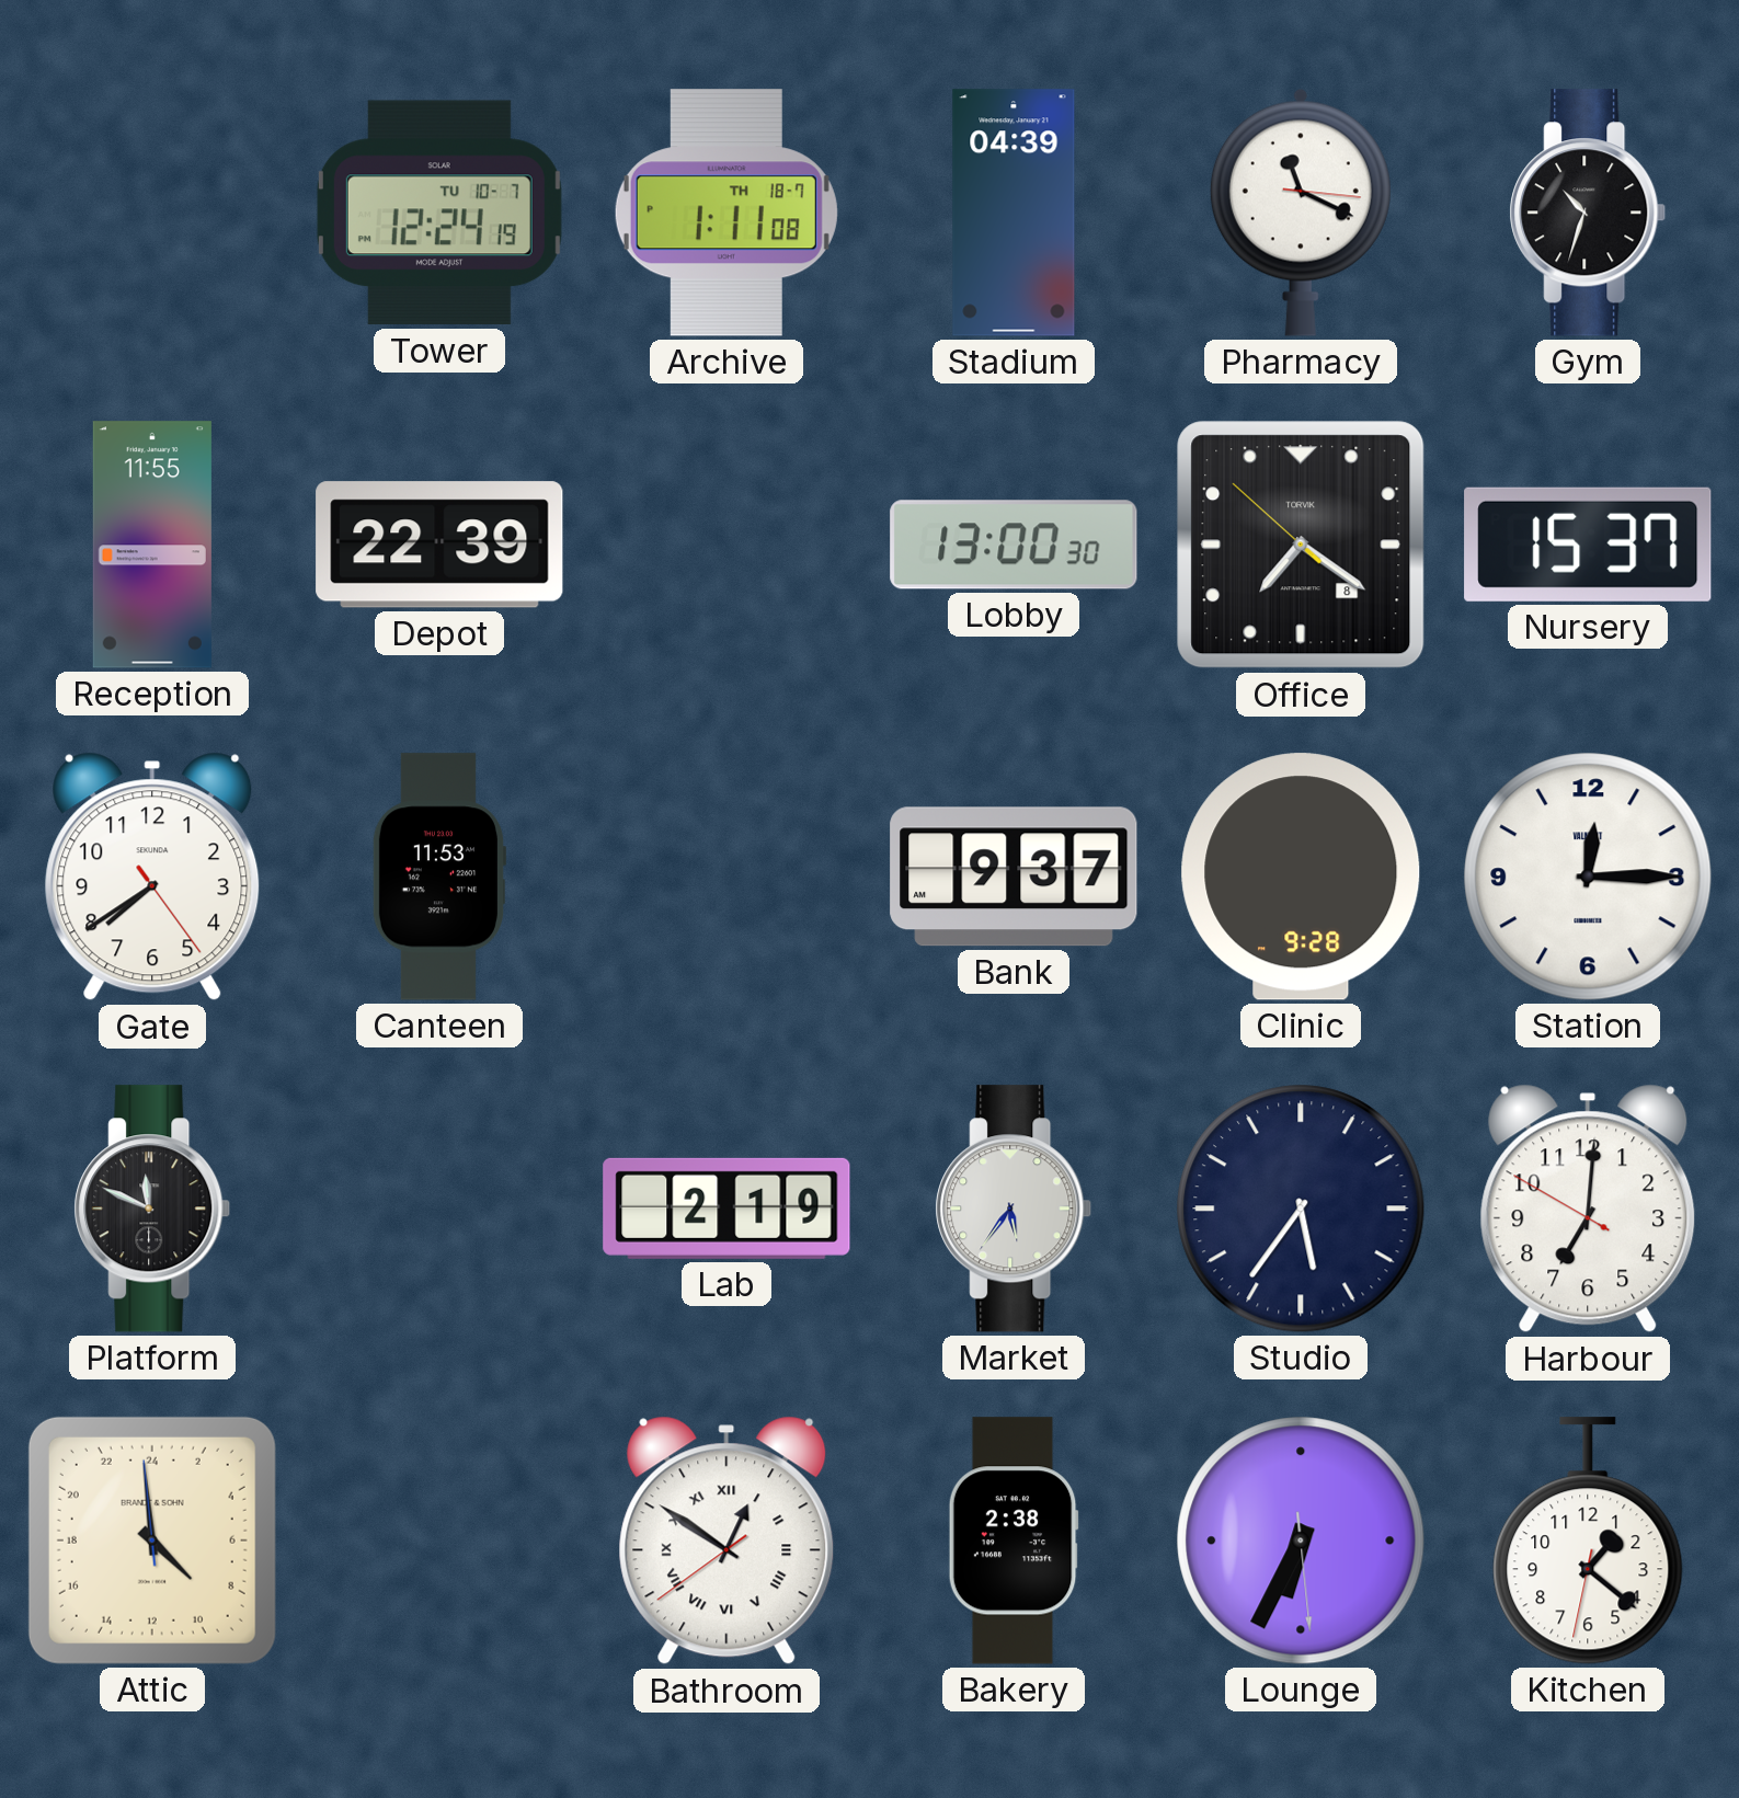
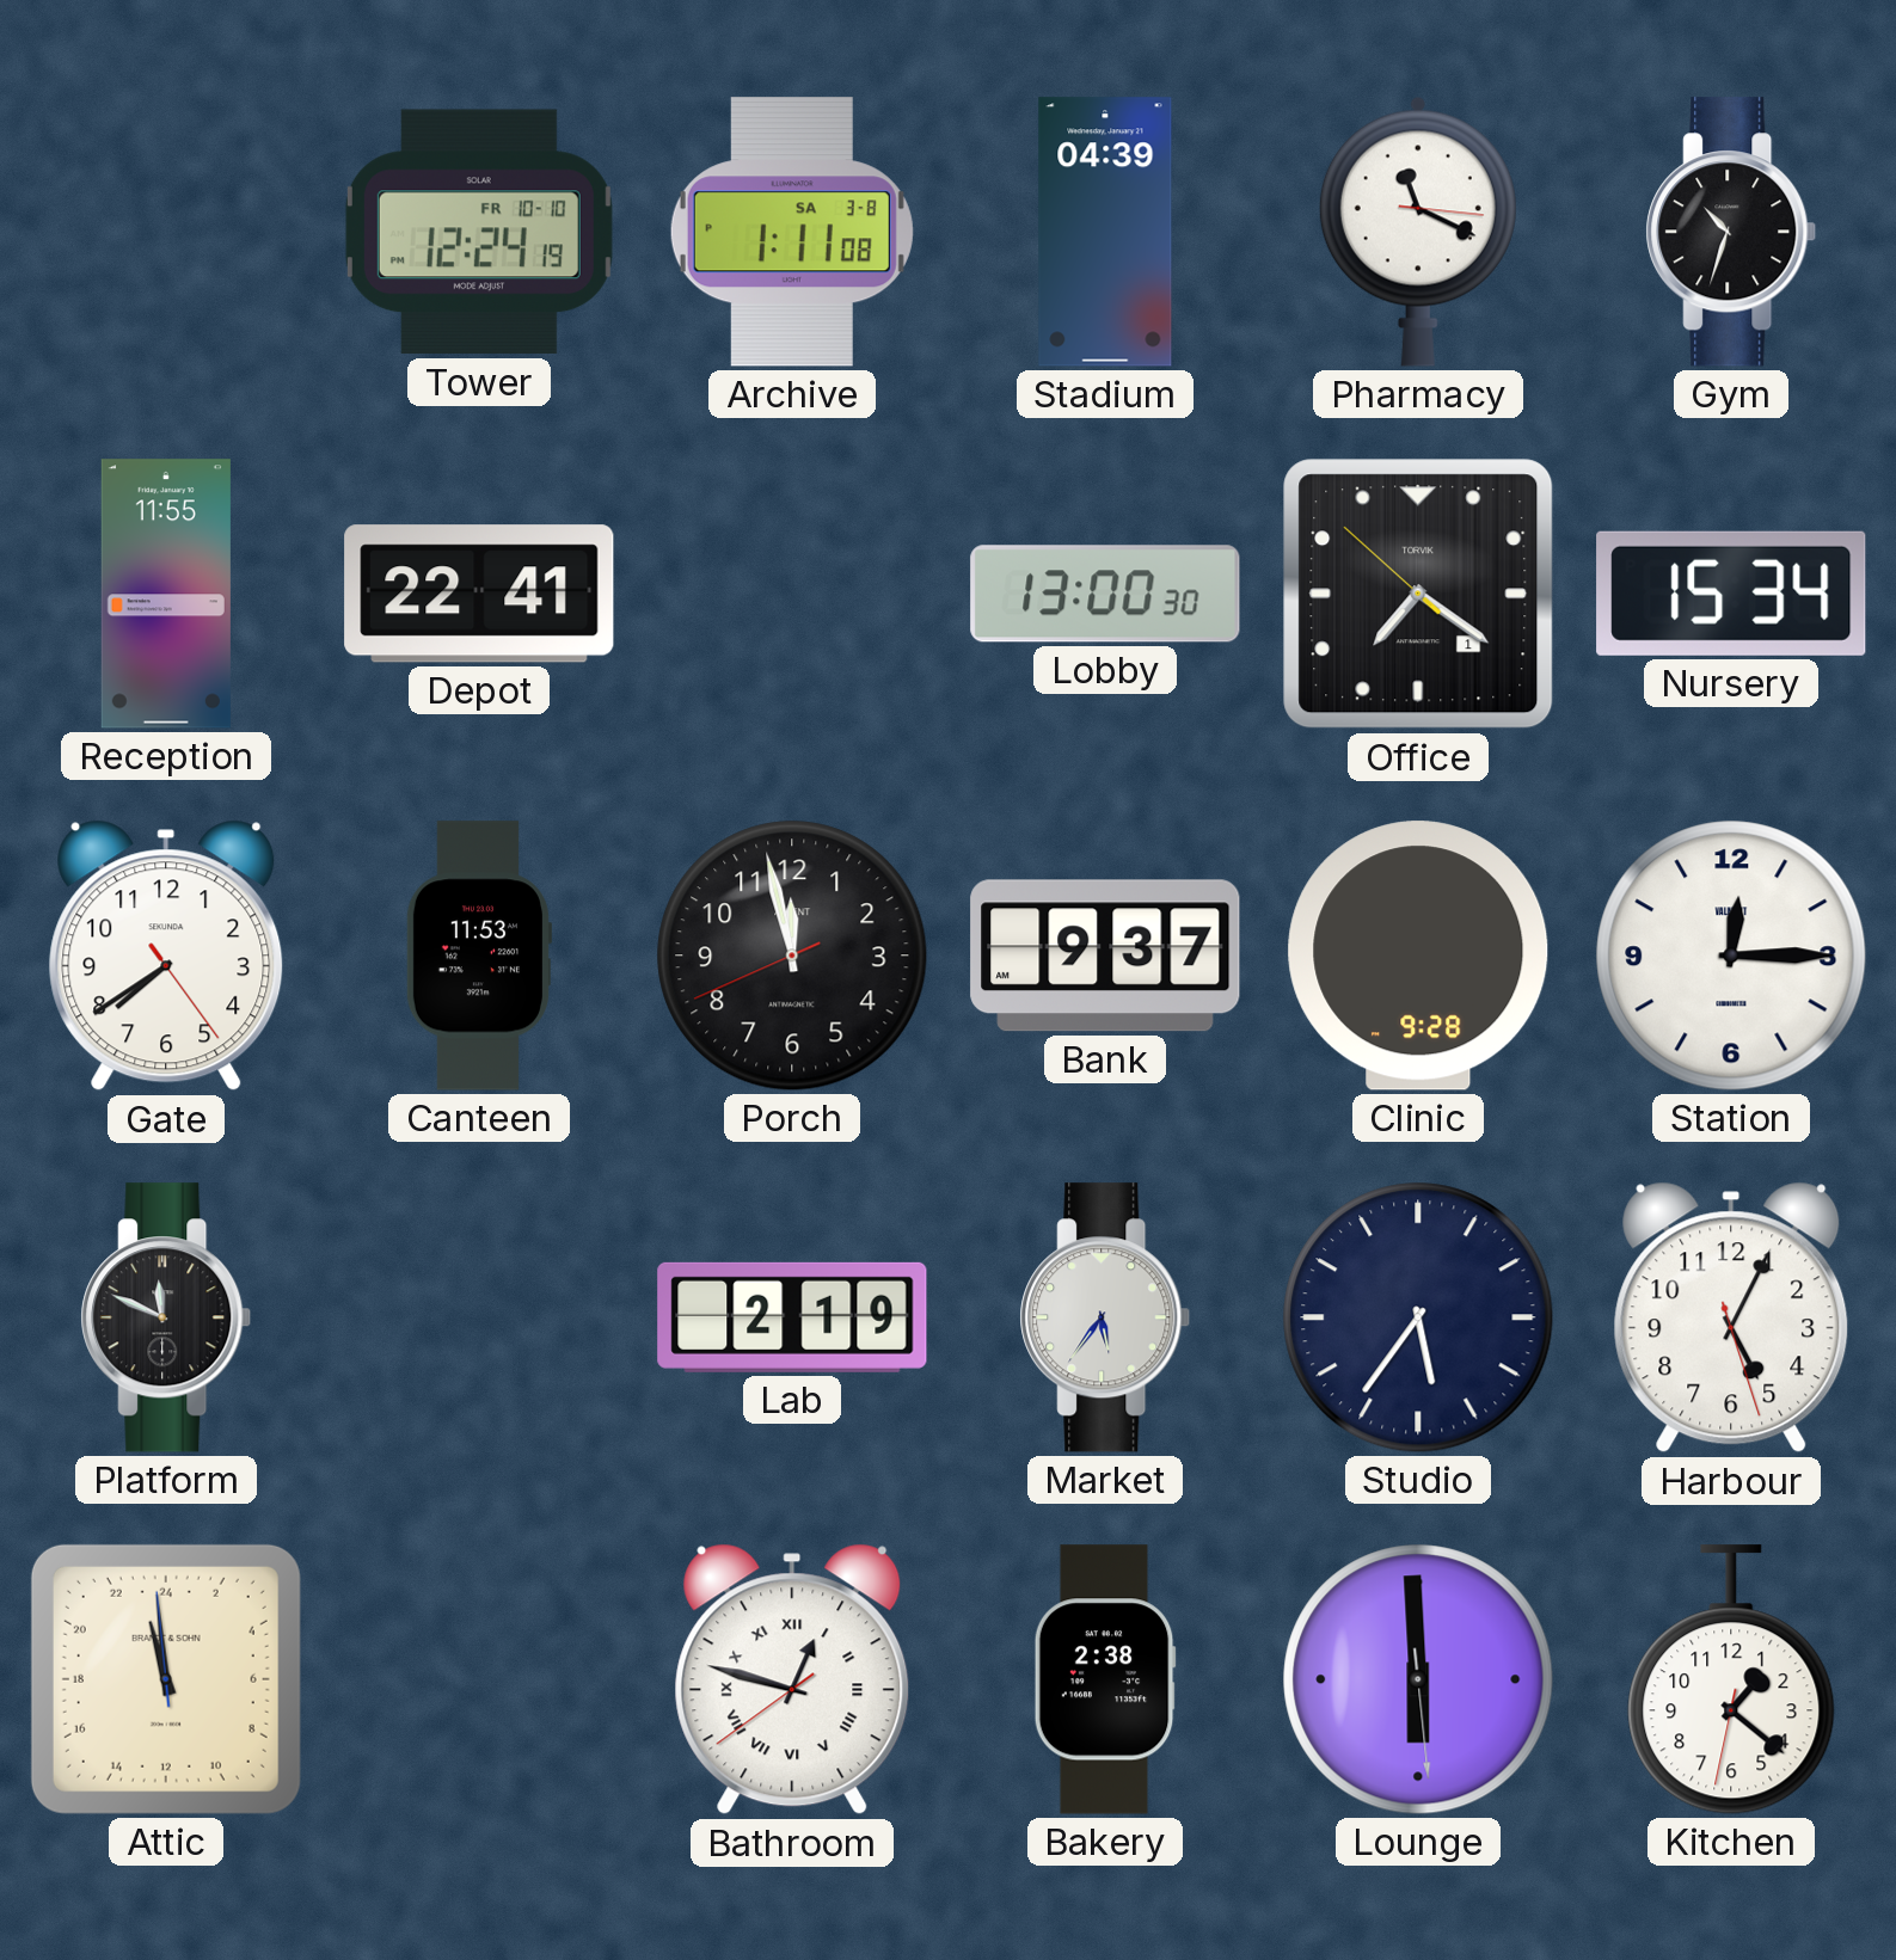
Tower date: TU 10-7 -> FR 10-10
Archive date: TH 18-7 -> SA 3-8
Depot: 22:39 -> 22:41
Office date: 8 -> 1
Nursery: 15:37 -> 15:34
Porch: none -> 11:57
Harbour: 7:00 -> 5:04
Attic: 8:58 -> 22:58
Bathroom: 12:50 -> 12:47
Lounge: 6:34 -> 5:59
